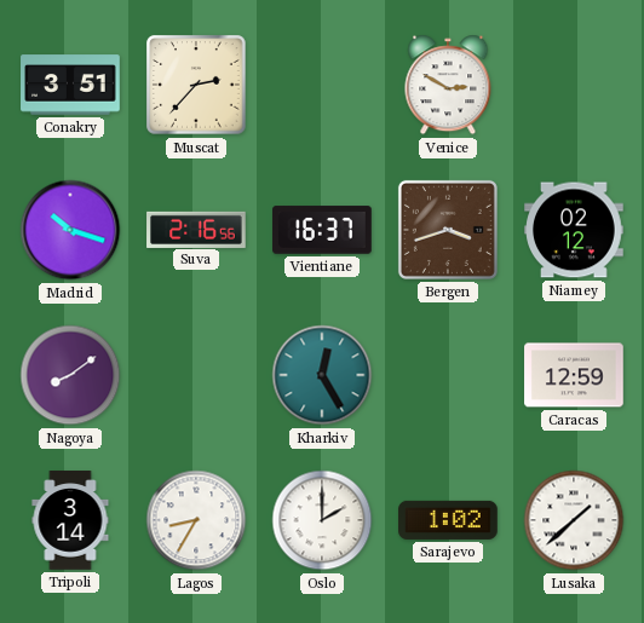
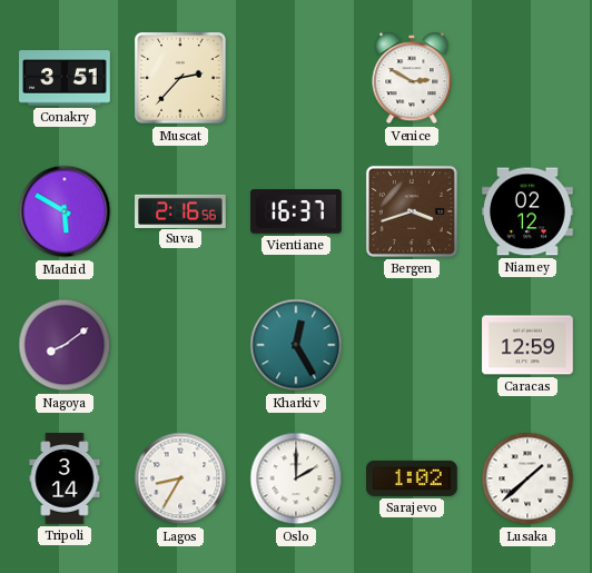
Madrid: 10:18 -> 5:50
